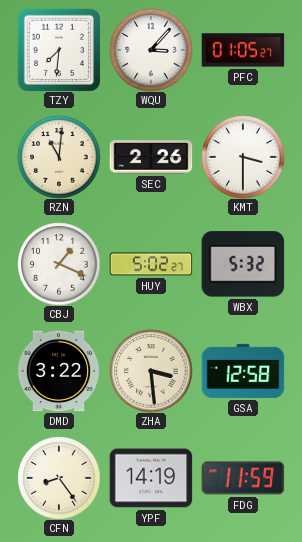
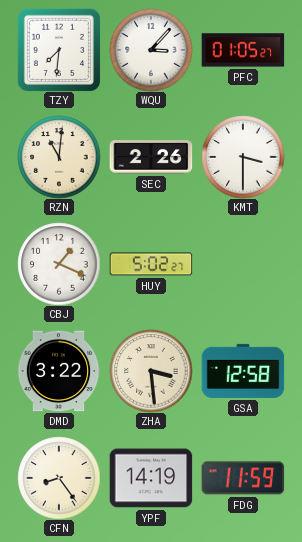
WBX: 5:32 -> none
